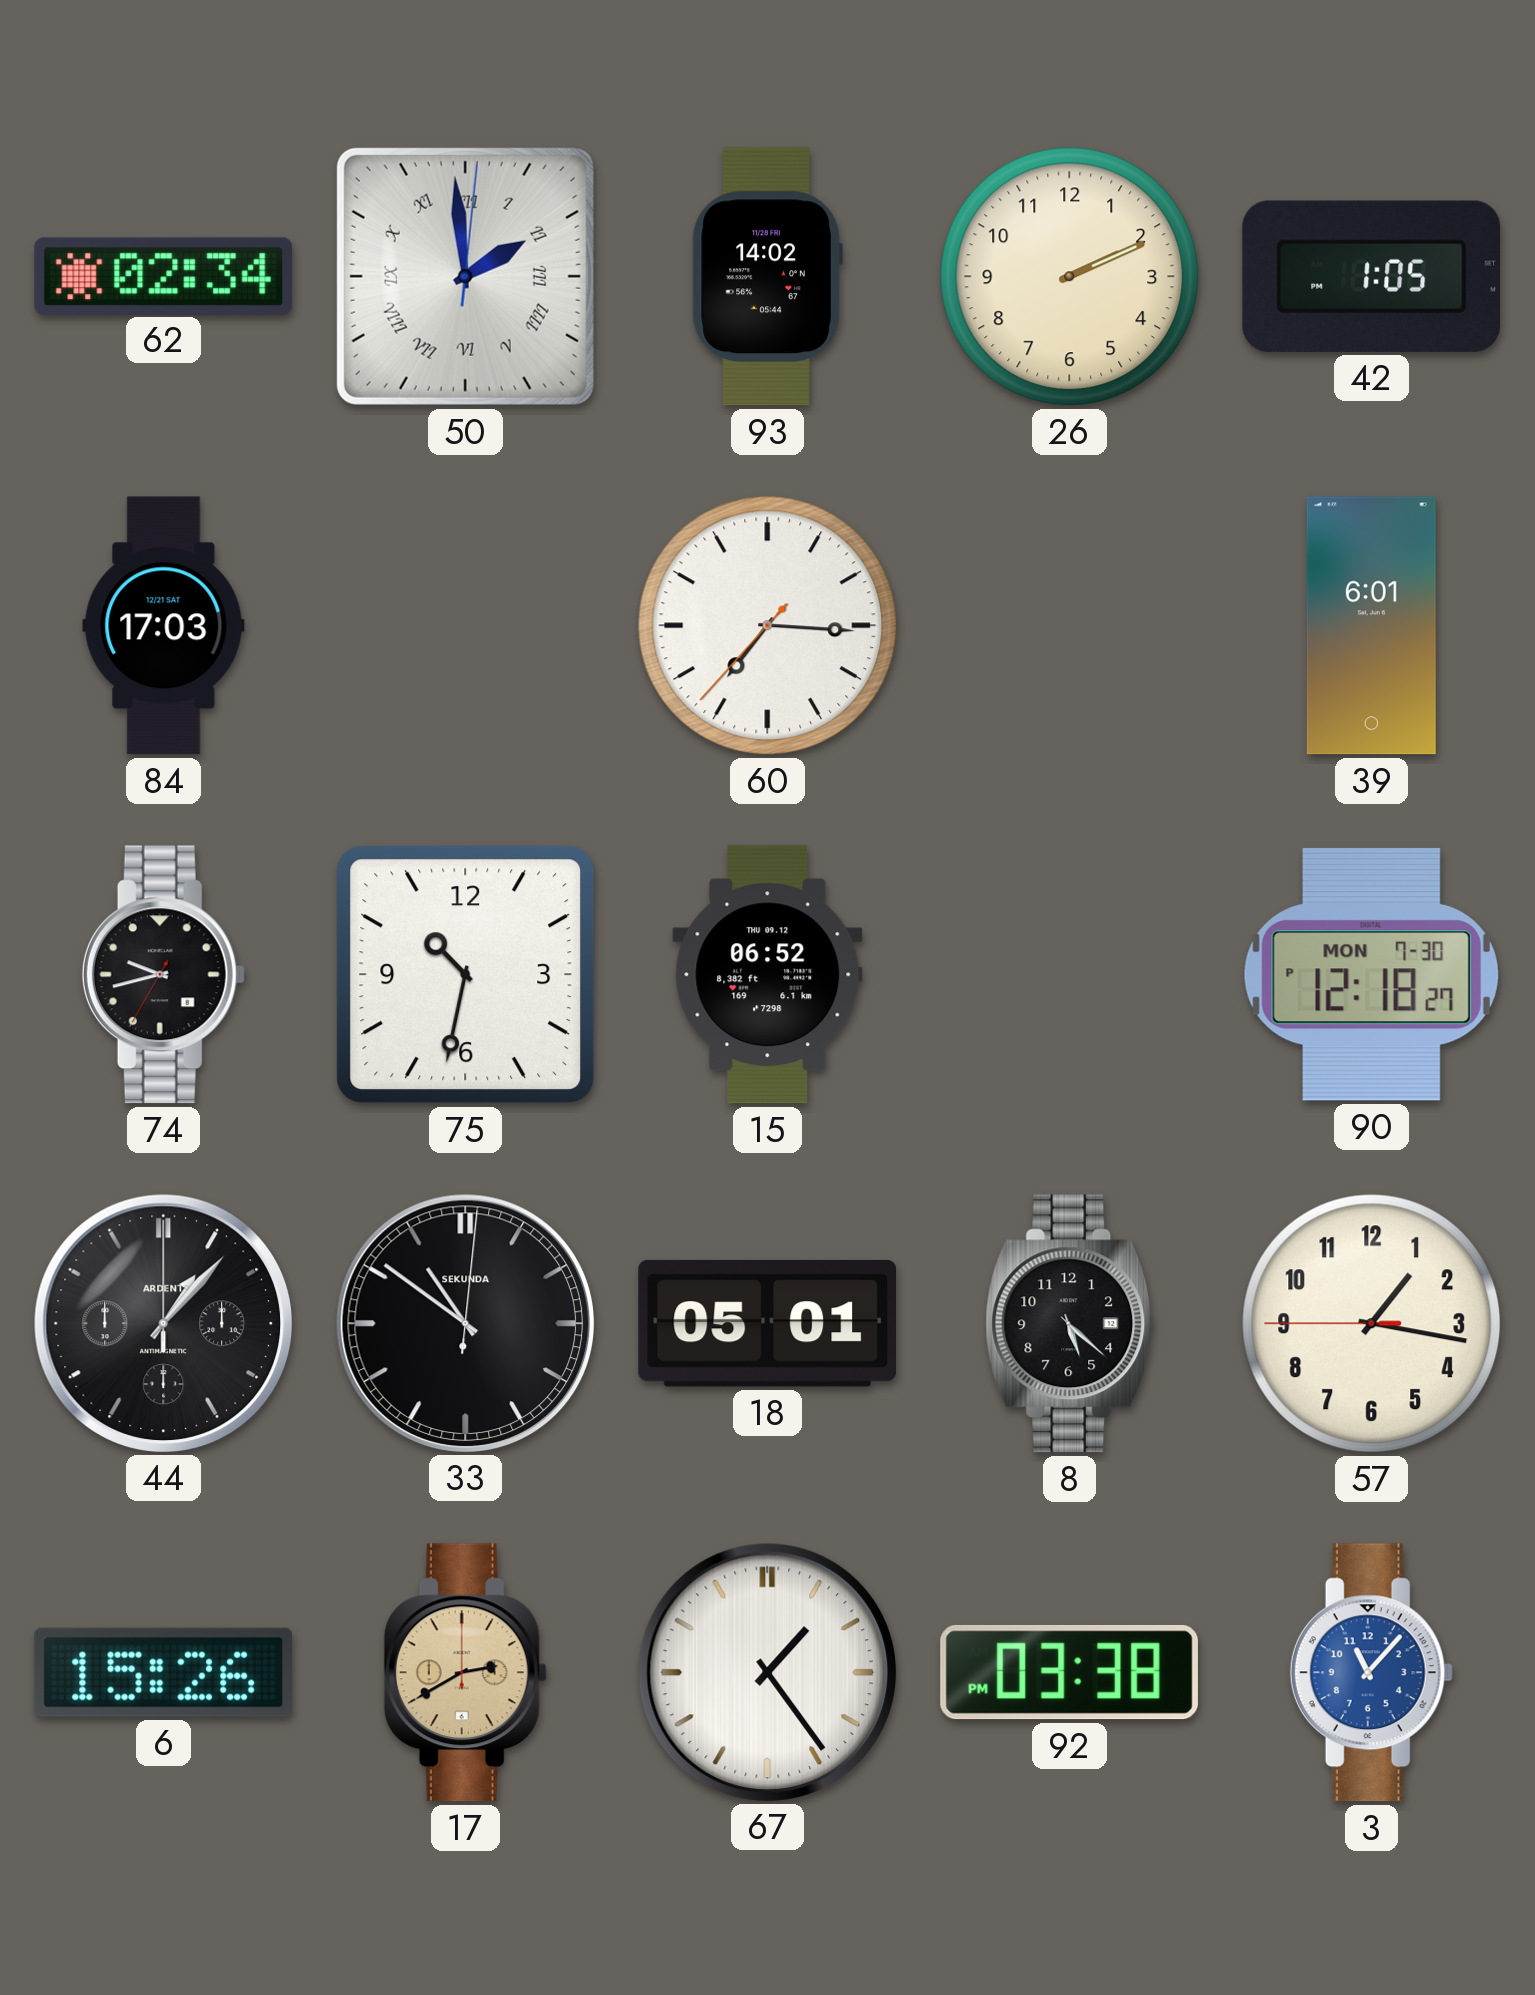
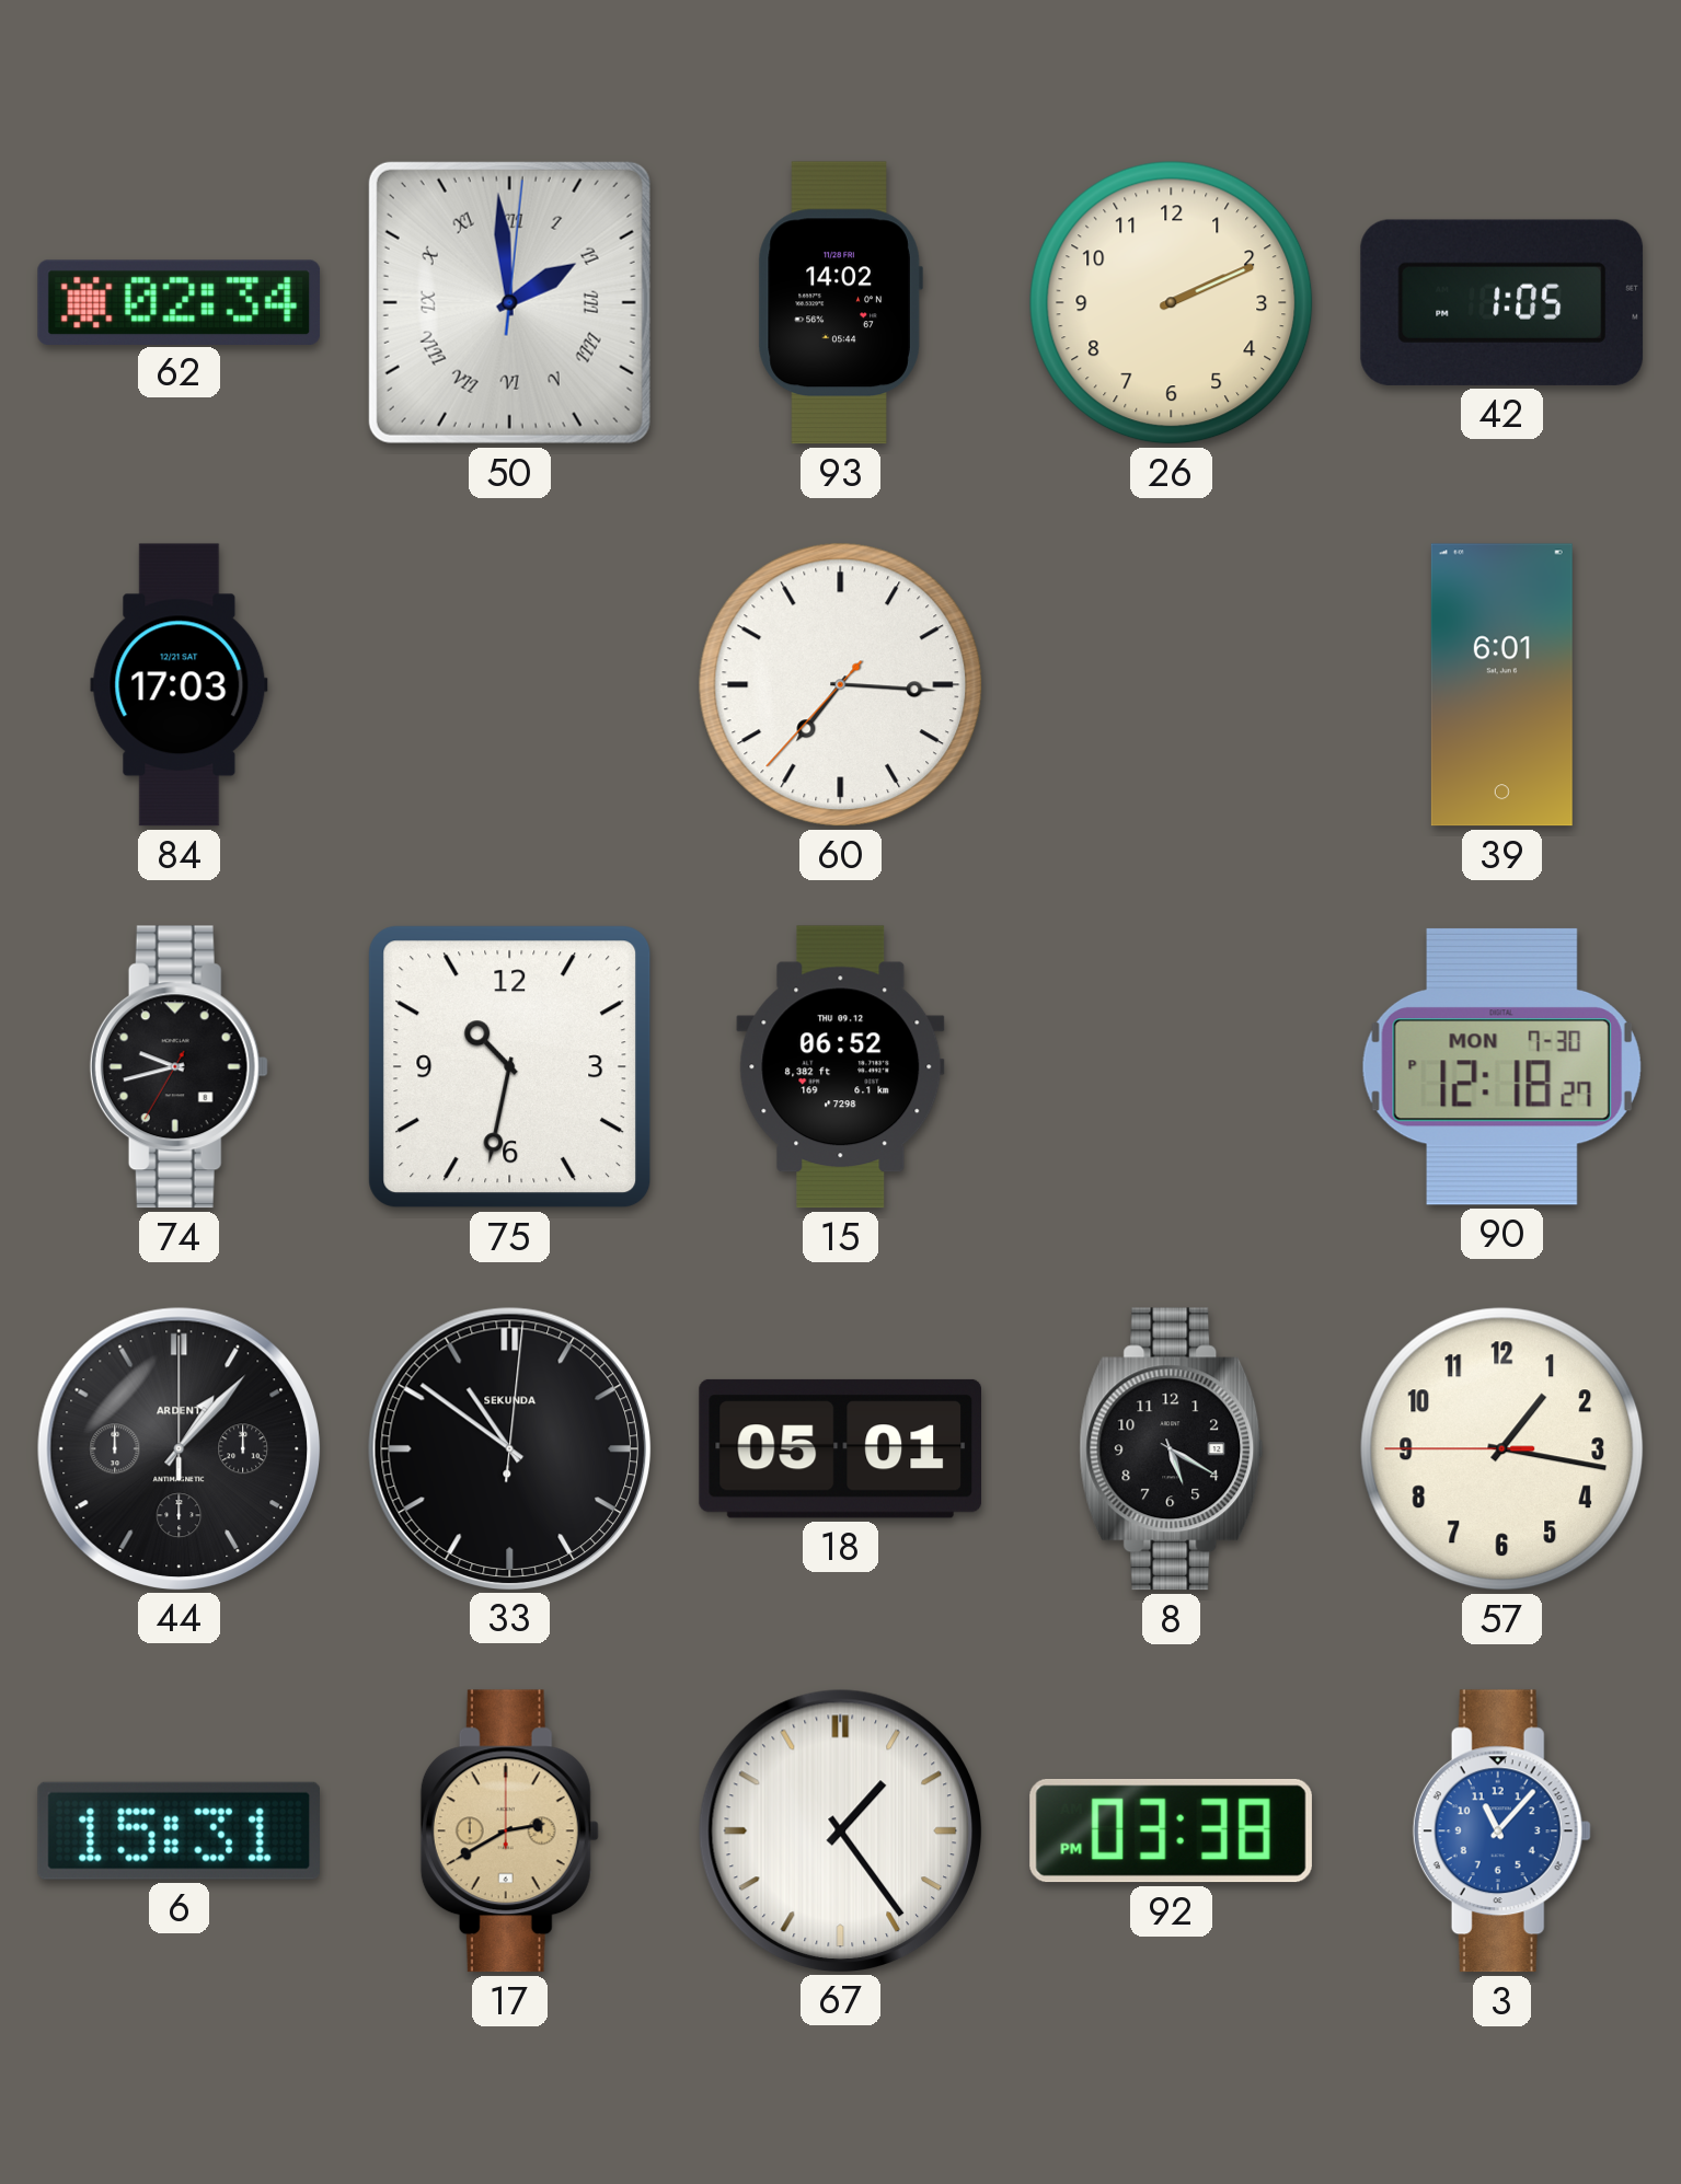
8: 5:22 -> 5:20
6: 15:26 -> 15:31
